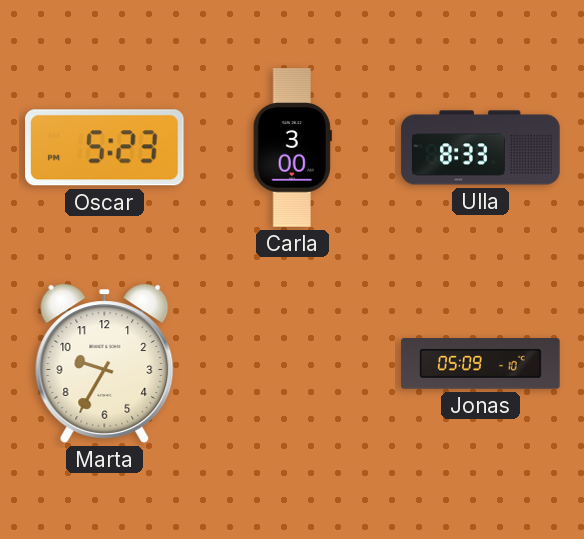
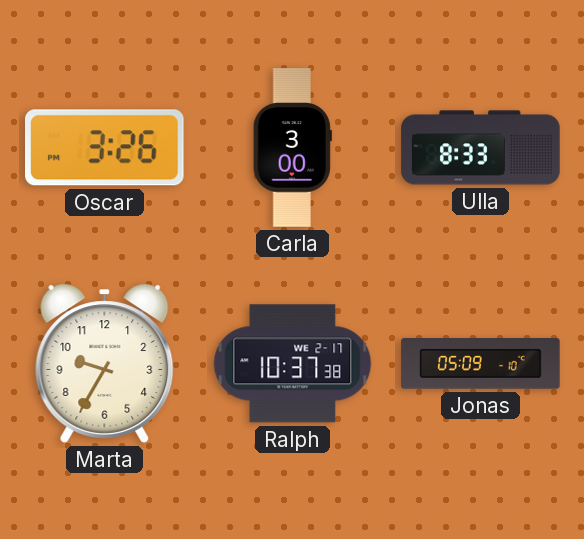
Oscar: 5:23 -> 3:26
Ralph: none -> 10:37
